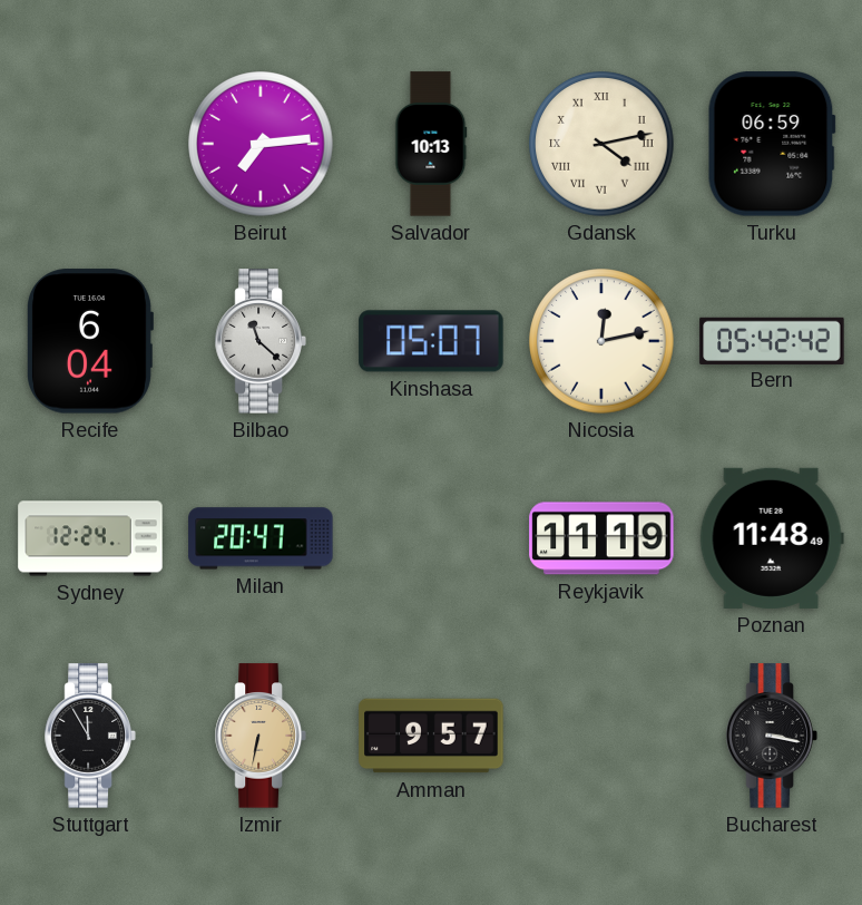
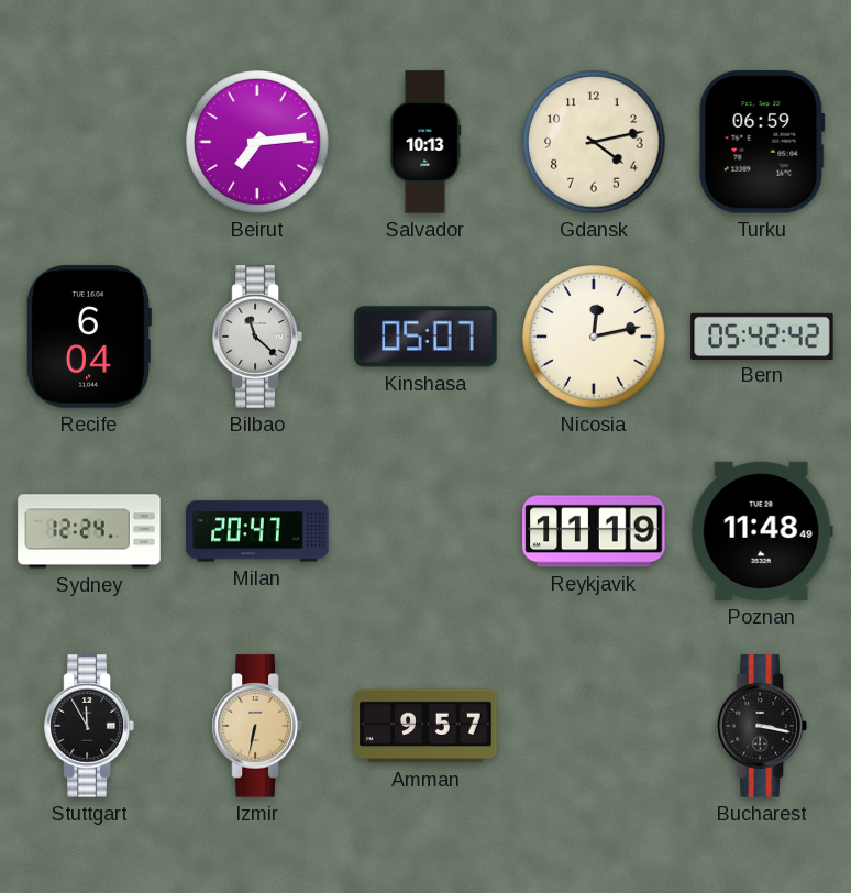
Gdansk numerals: Roman -> Arabic
